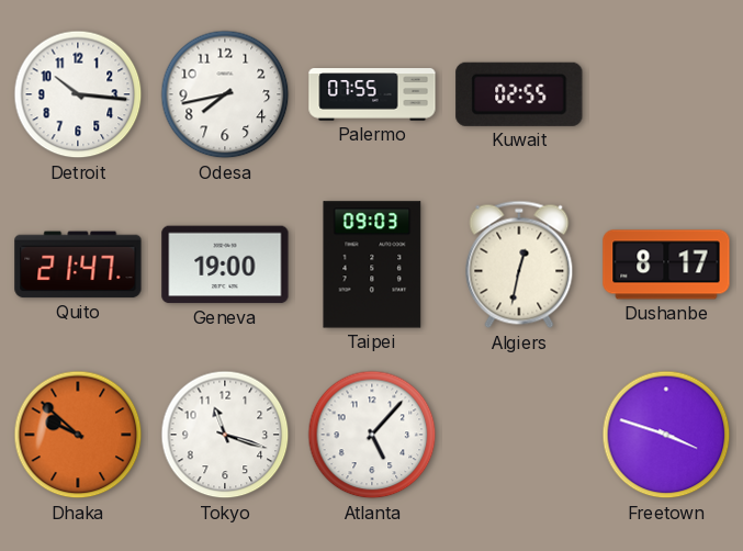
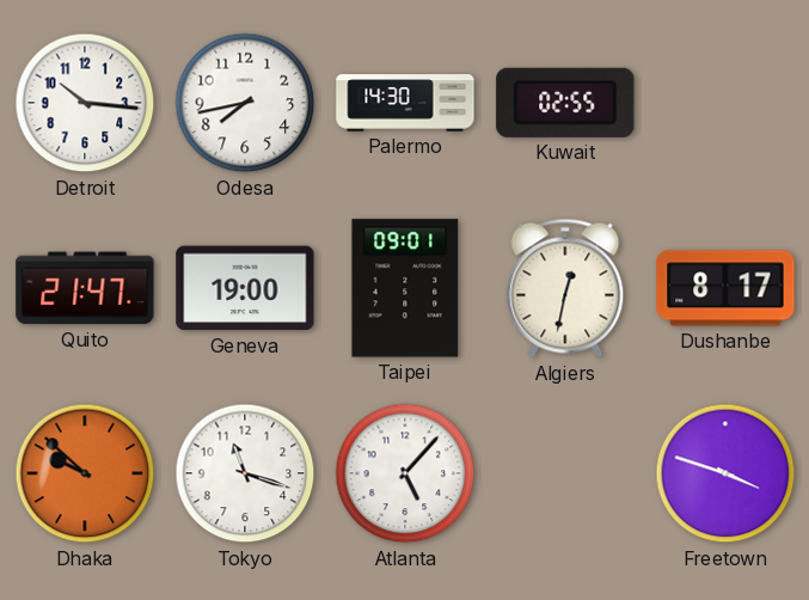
Palermo: 07:55 -> 14:30
Taipei: 09:03 -> 09:01
